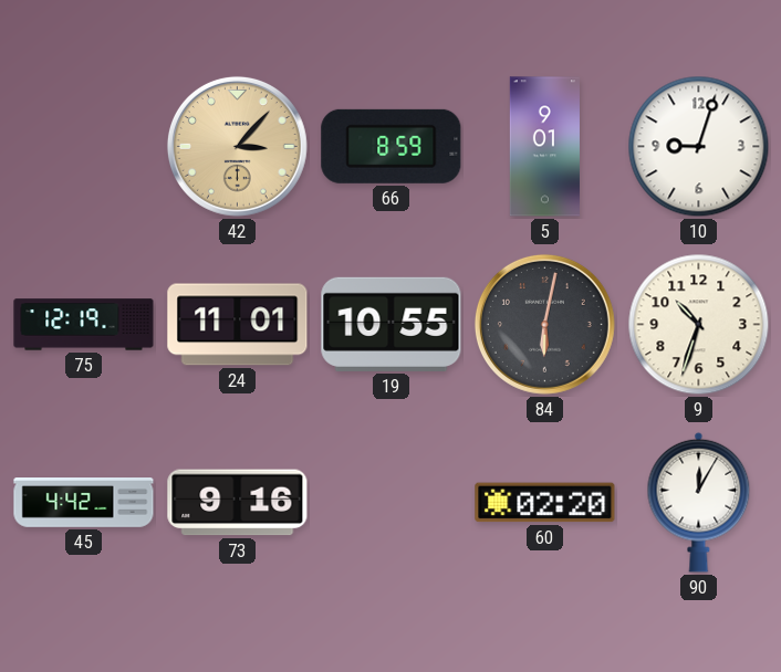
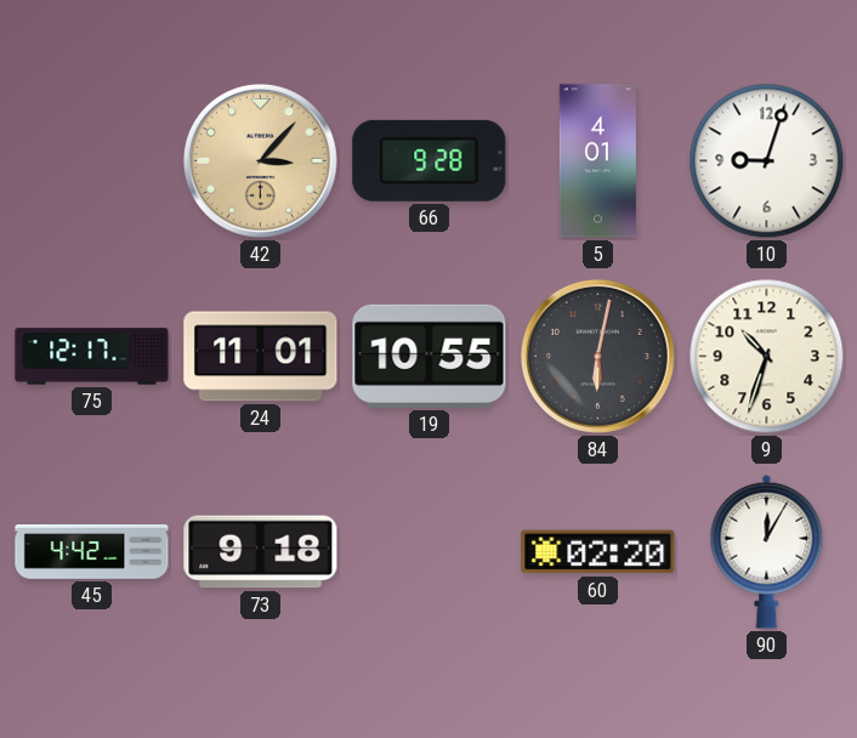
66: 8:59 -> 9:28
5: 9:01 -> 4:01
75: 12:19 -> 12:17
73: 9:16 -> 9:18
